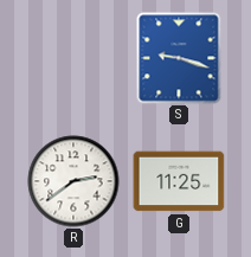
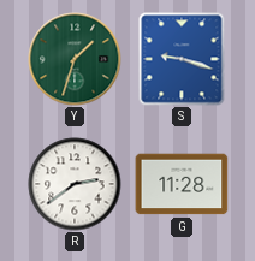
Y: none -> 1:33
G: 11:25 -> 11:28
